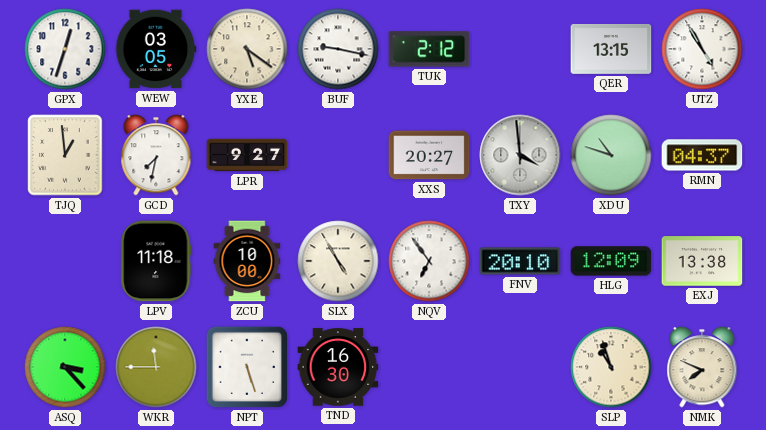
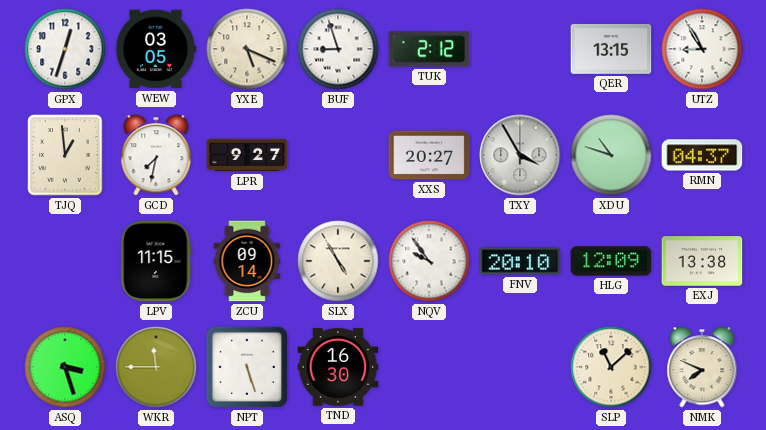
YXE: 5:21 -> 5:19
BUF: 9:17 -> 8:57
UTZ: 4:55 -> 8:55
TXY: 3:59 -> 3:55
LPV: 11:18 -> 11:15
ZCU: 10:00 -> 09:14
NQV: 6:54 -> 9:54
ASQ: 3:23 -> 3:27
SLP: 10:57 -> 11:08
